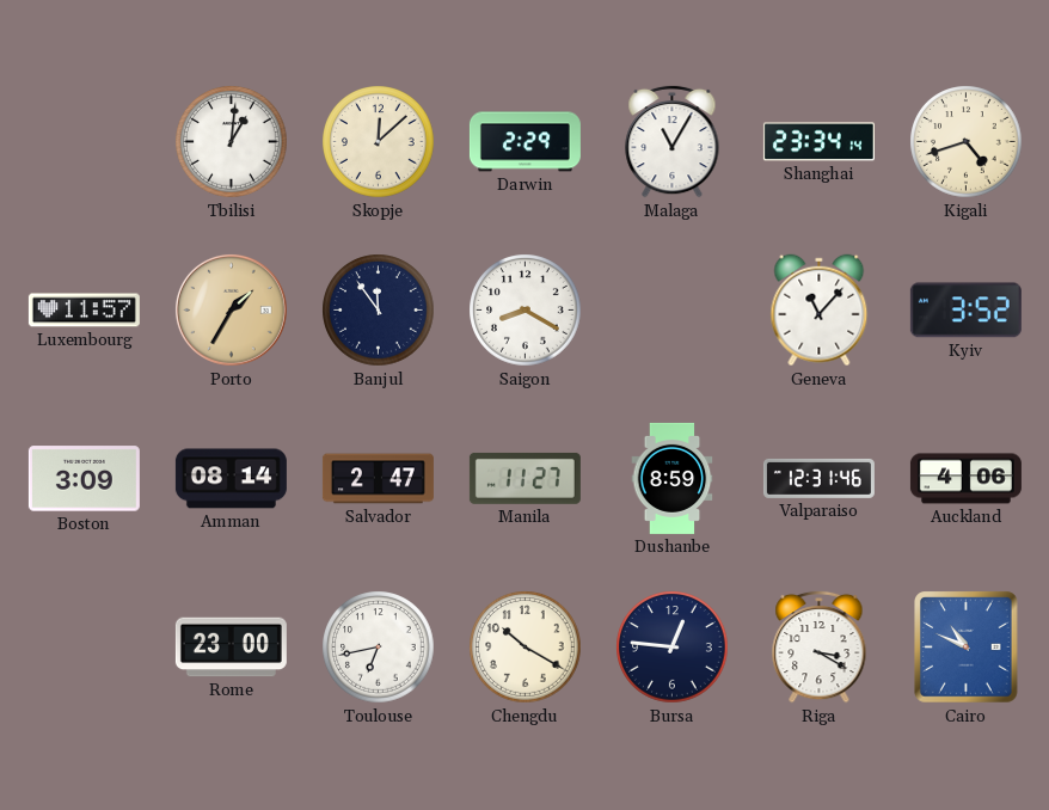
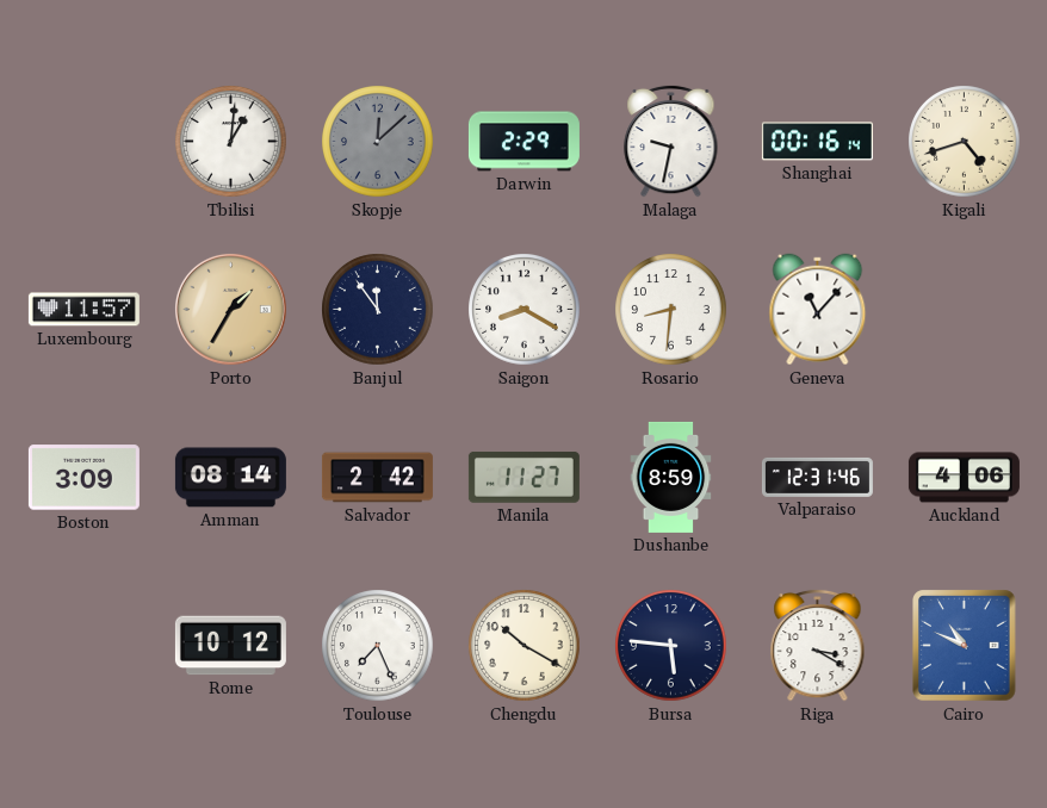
Skopje dial: cream -> grey
Malaga: 11:05 -> 9:32
Shanghai: 23:34 -> 00:16
Rosario: none -> 8:31
Kyiv: 3:52 -> none
Salvador: 2:47 -> 2:42
Rome: 23:00 -> 10:12
Toulouse: 6:43 -> 7:26
Bursa: 12:46 -> 5:46
